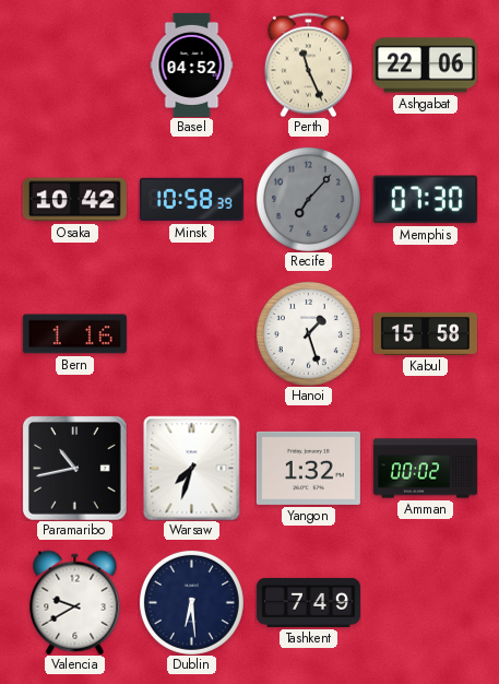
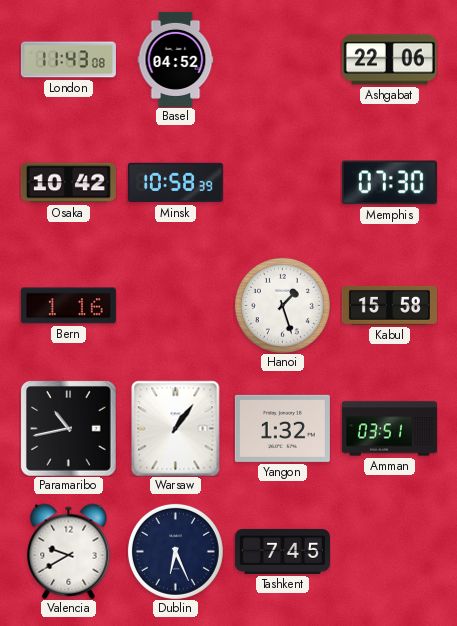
London: none -> 11:43
Perth: 11:26 -> none
Recife: 7:07 -> none
Warsaw: 7:33 -> 1:06
Amman: 00:02 -> 03:51
Dublin: 6:29 -> 6:26
Tashkent: 7:49 -> 7:45
